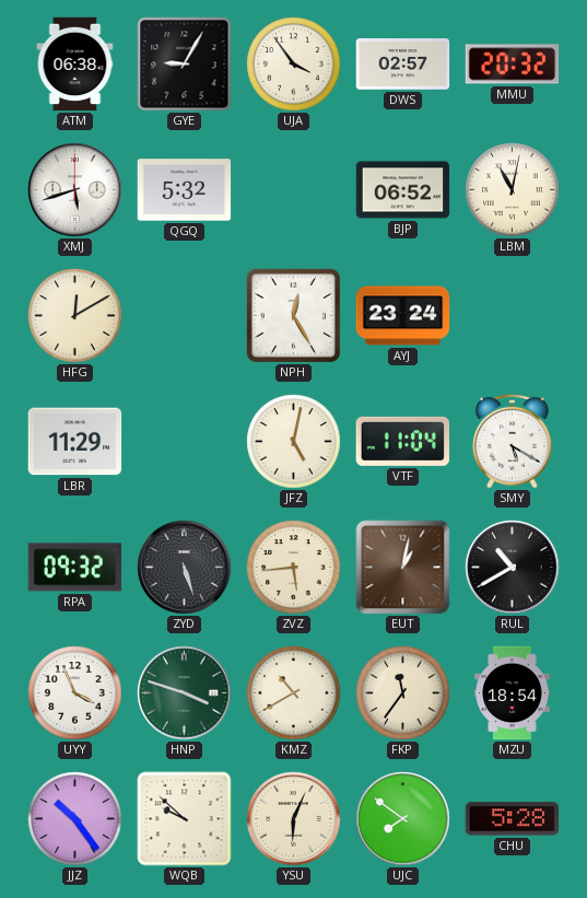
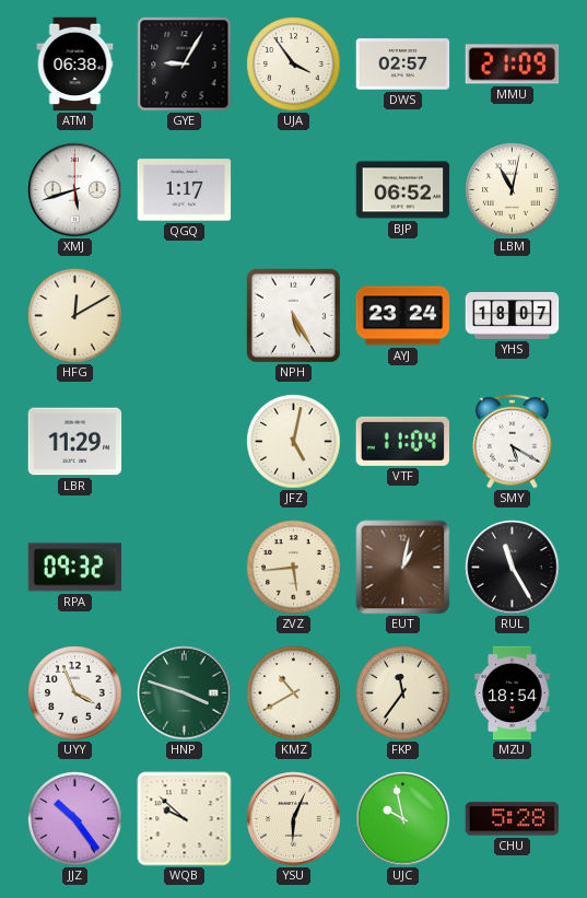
MMU: 20:32 -> 21:09
QGQ: 5:32 -> 1:17
NPH: 12:25 -> 5:25
YHS: none -> 18:07
ZYD: 5:27 -> none
RUL: 10:40 -> 11:25
UJC: 7:51 -> 9:58
